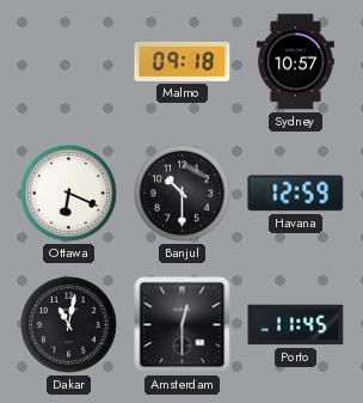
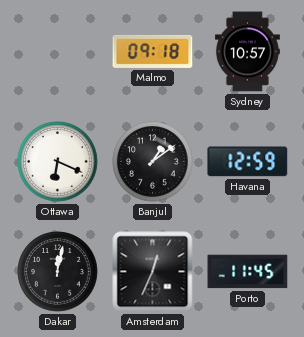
Banjul: 10:30 -> 1:09
Dakar: 11:02 -> 12:02
Amsterdam: 12:30 -> 12:34
